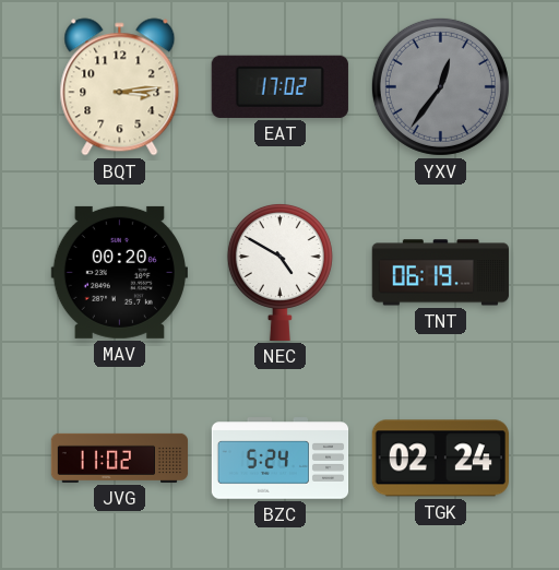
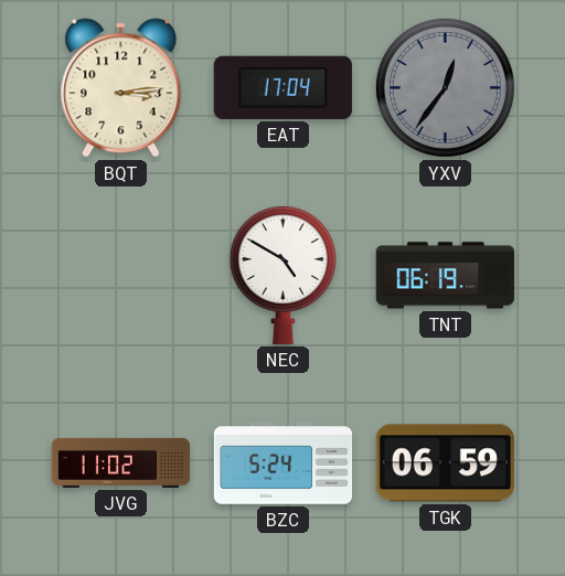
EAT: 17:02 -> 17:04
MAV: 00:20 -> none
TGK: 02:24 -> 06:59
